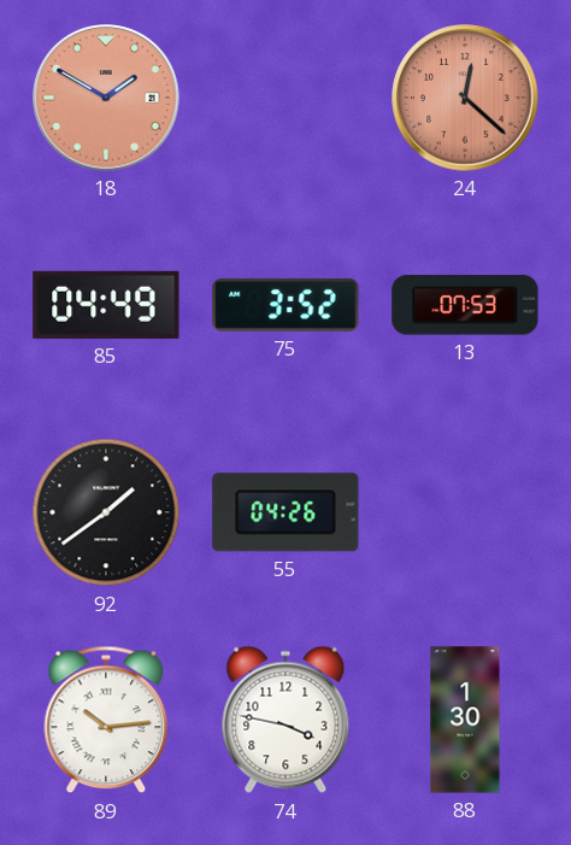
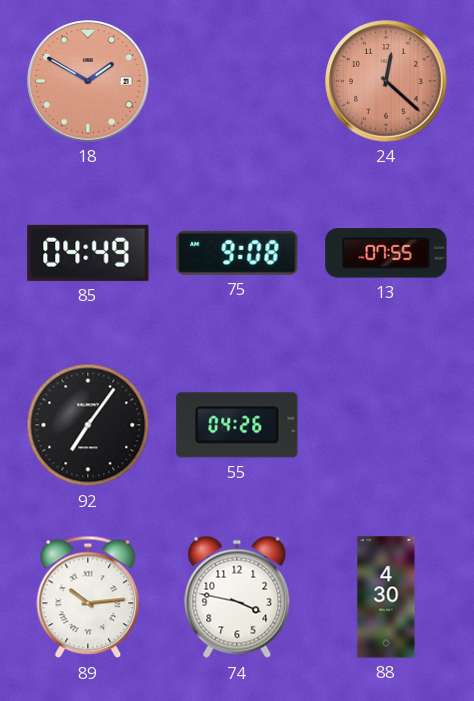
75: 3:52 -> 9:08
13: 07:53 -> 07:55
92: 1:39 -> 7:06
88: 1:30 -> 4:30
